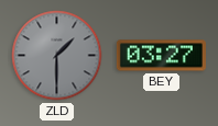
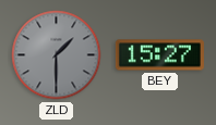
BEY: 03:27 -> 15:27
